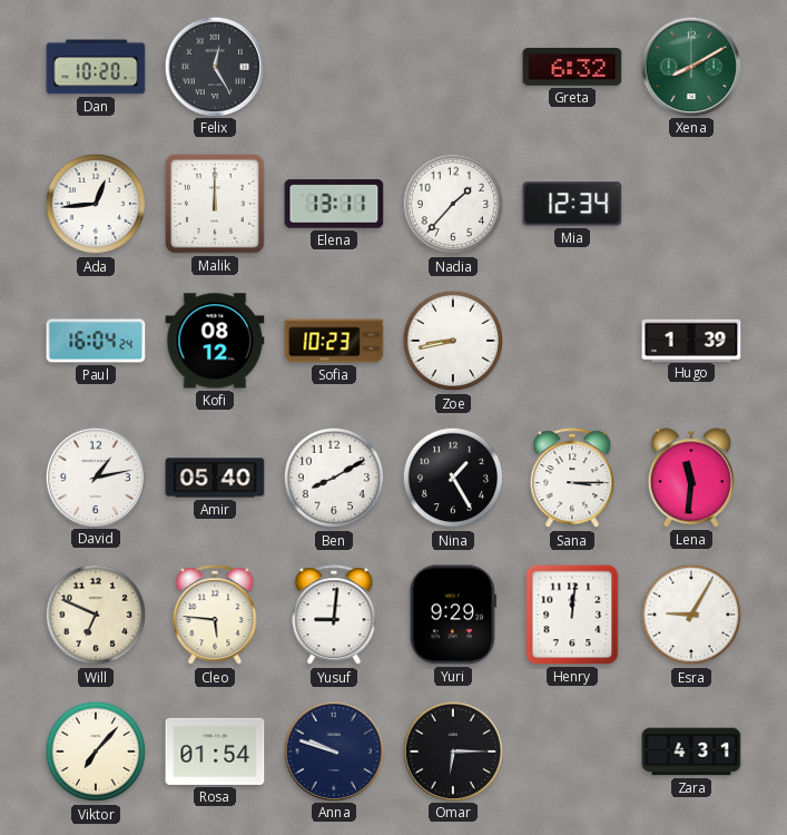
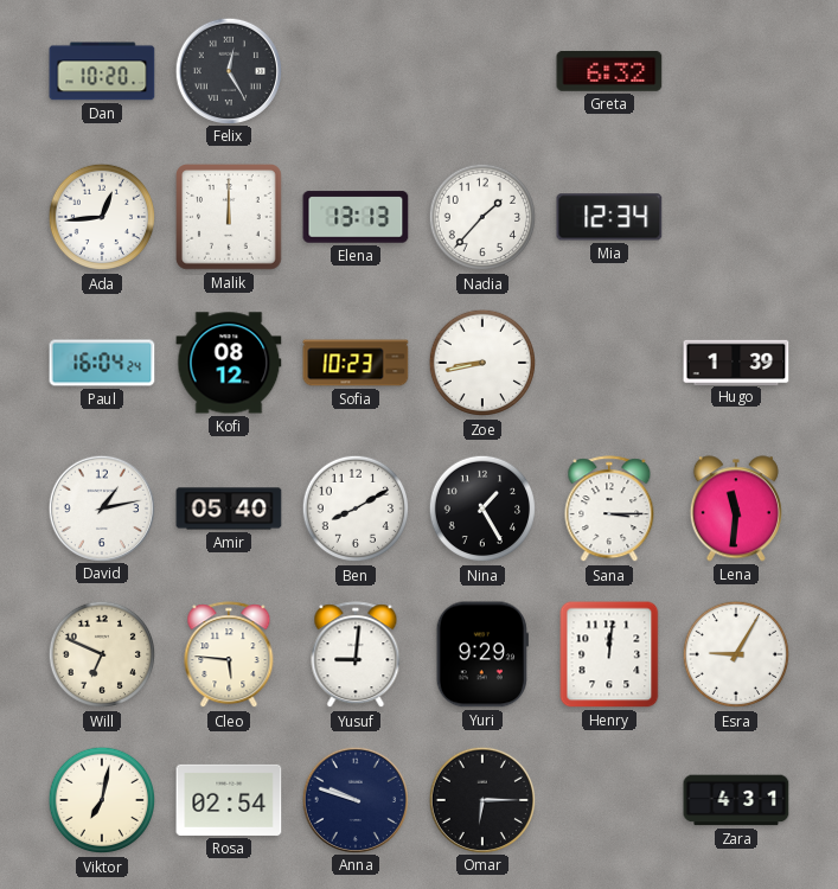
Xena: 8:10 -> none
Elena: 13:11 -> 13:13
Viktor: 7:07 -> 7:02
Rosa: 01:54 -> 02:54
